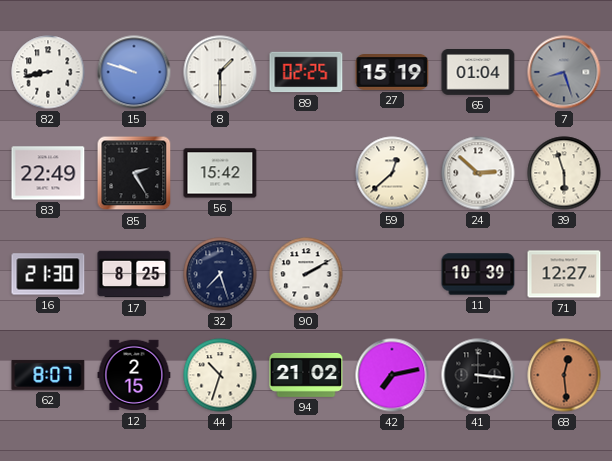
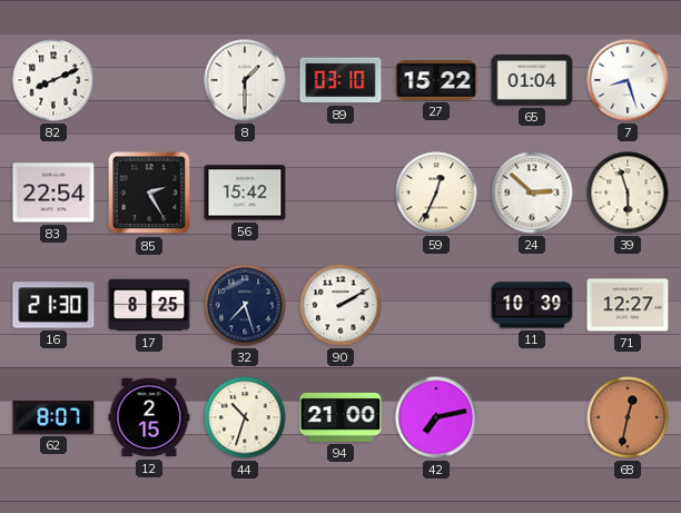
82: 8:43 -> 8:11
15: 9:48 -> none
89: 02:25 -> 03:10
27: 15:19 -> 15:22
7 dial: grey -> white
83: 22:49 -> 22:54
59: 12:38 -> 12:34
94: 21:02 -> 21:00
41: 3:16 -> none
68: 12:29 -> 12:32
